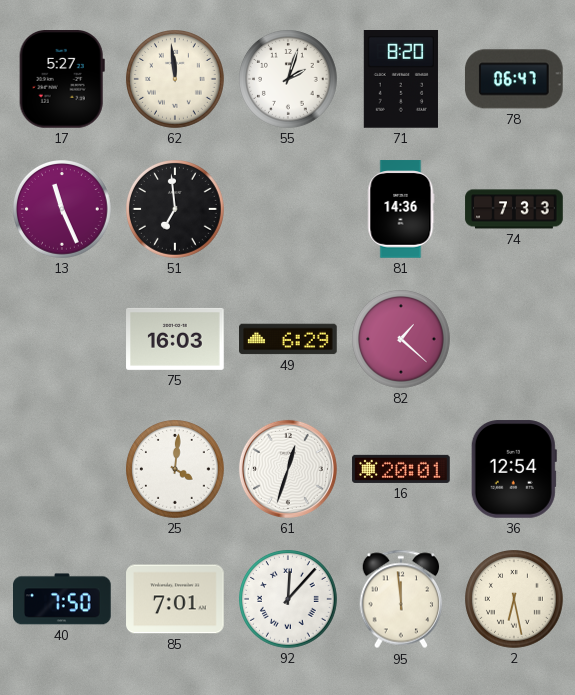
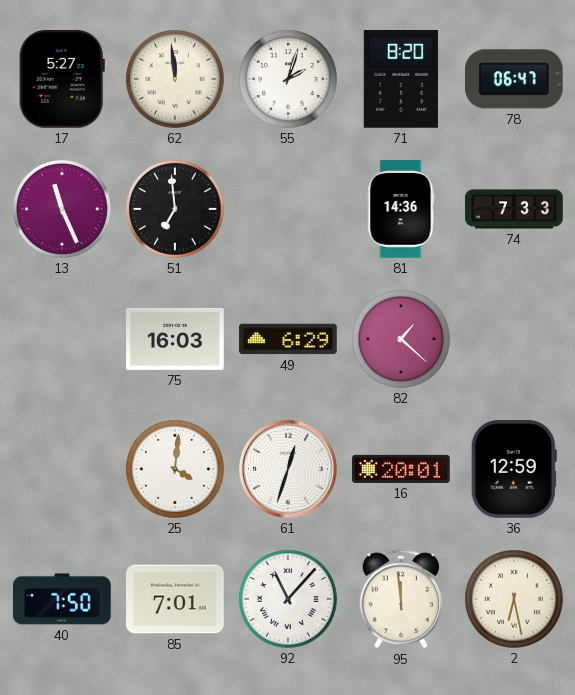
36: 12:54 -> 12:59
92: 12:07 -> 11:07
